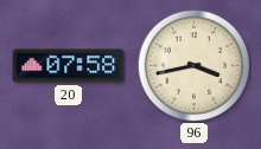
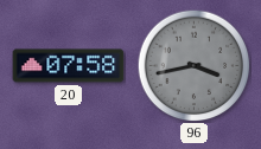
96 dial: cream -> grey
